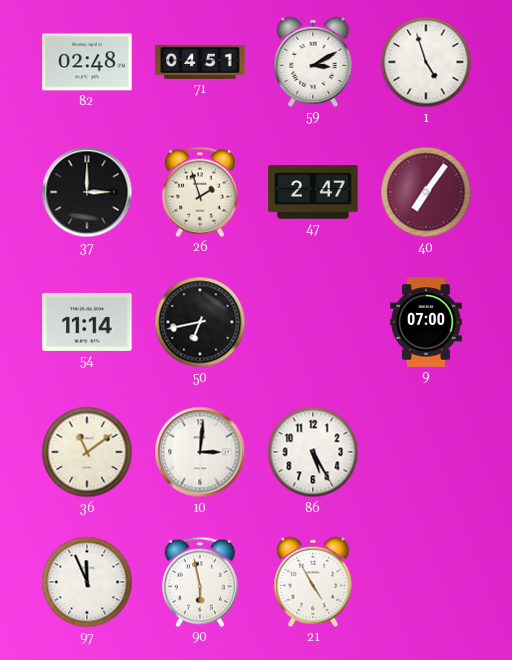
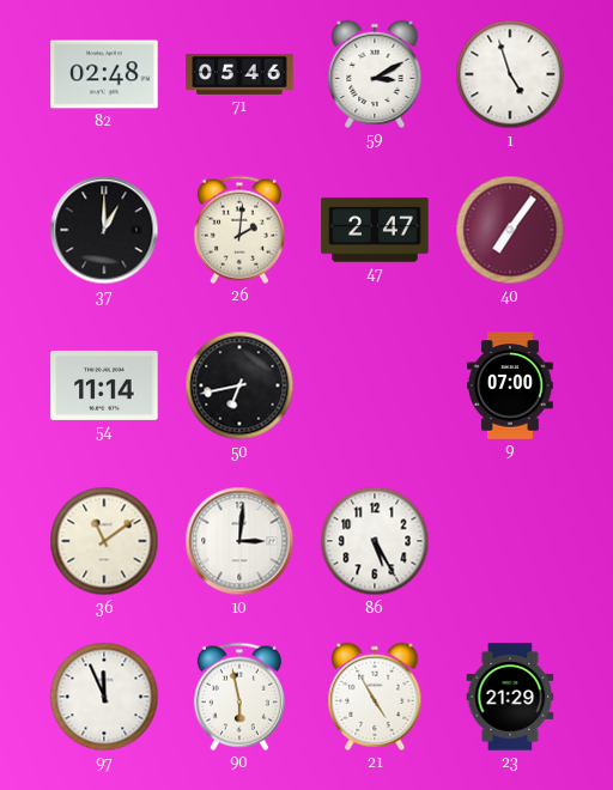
71: 04:51 -> 05:46
37: 3:00 -> 1:00
26: 1:57 -> 2:01
23: none -> 21:29
